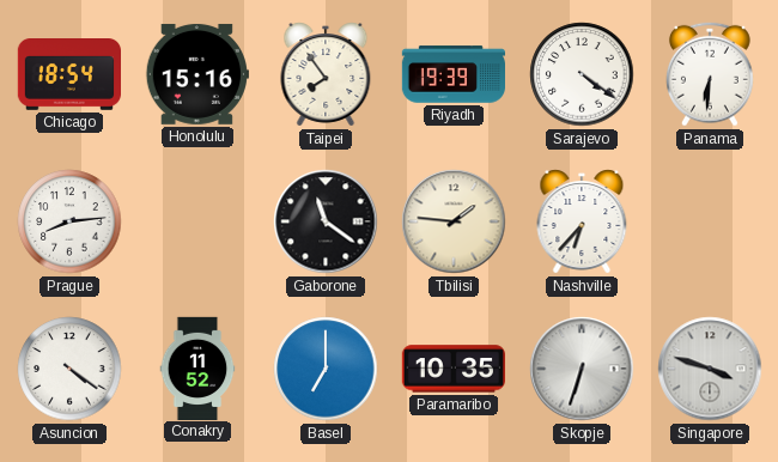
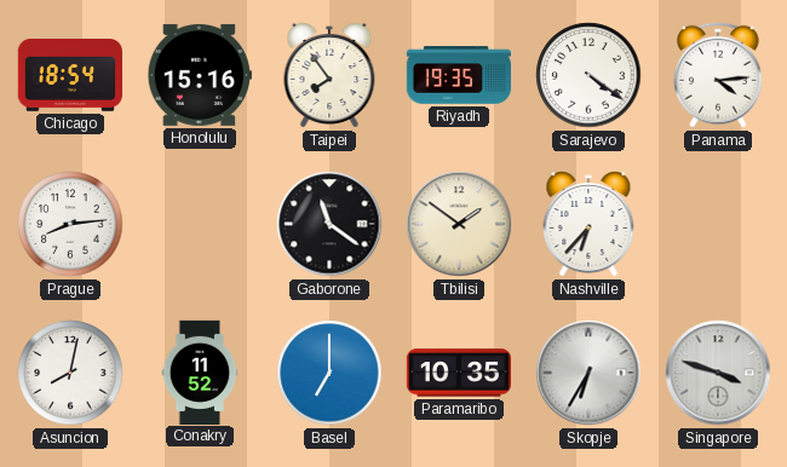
Riyadh: 19:39 -> 19:35
Panama: 6:31 -> 4:14
Tbilisi: 1:46 -> 1:51
Asuncion: 4:21 -> 8:02
Skopje: 6:33 -> 6:35
